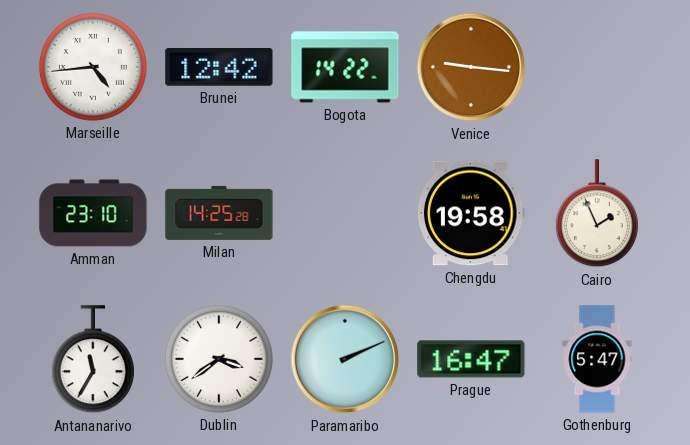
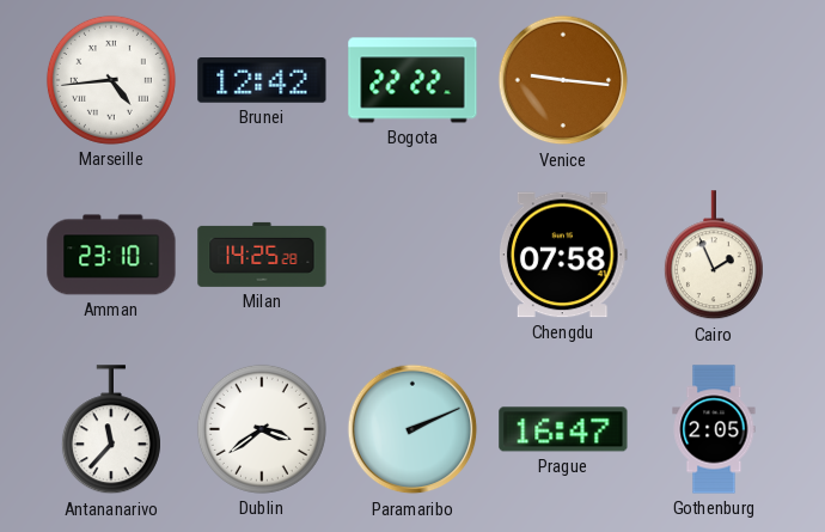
Bogota: 14:22 -> 22:22
Chengdu: 19:58 -> 07:58
Antananarivo: 11:35 -> 11:37
Gothenburg: 5:47 -> 2:05
